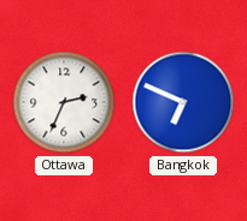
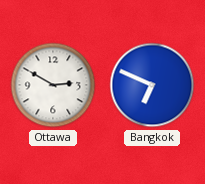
Ottawa: 2:34 -> 2:50
